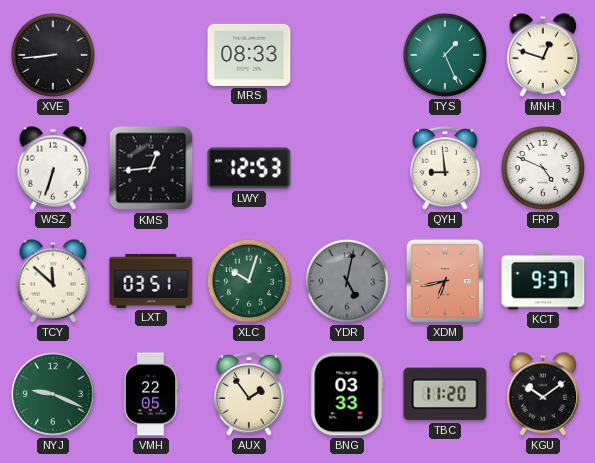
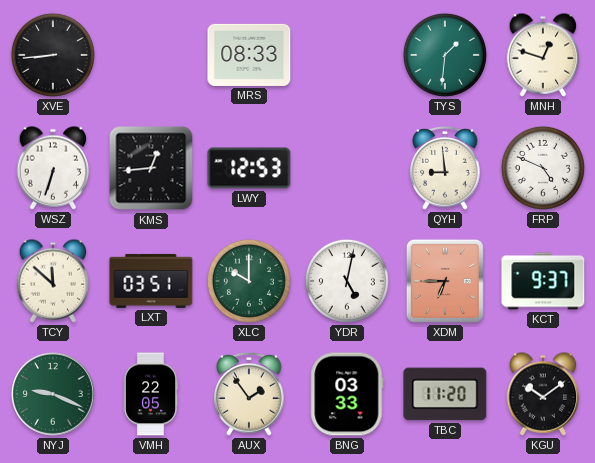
TYS: 1:26 -> 1:31
XLC: 10:03 -> 10:00
YDR dial: grey -> white
XDM: 6:43 -> 6:45
